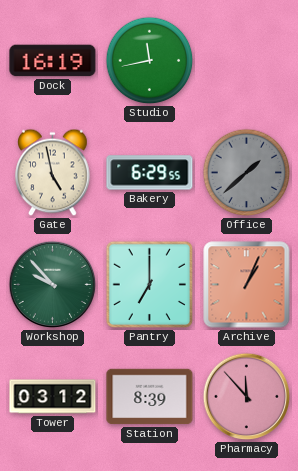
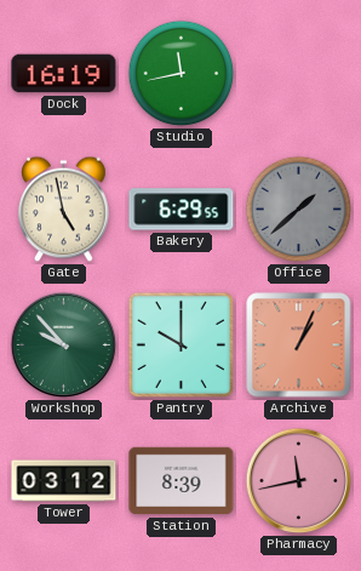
Pantry: 7:00 -> 10:00
Pharmacy: 11:53 -> 11:43
